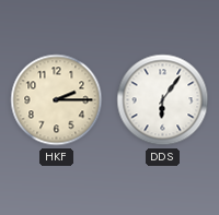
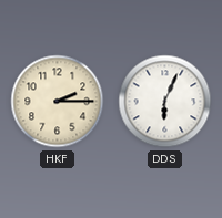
DDS: 6:06 -> 6:04
